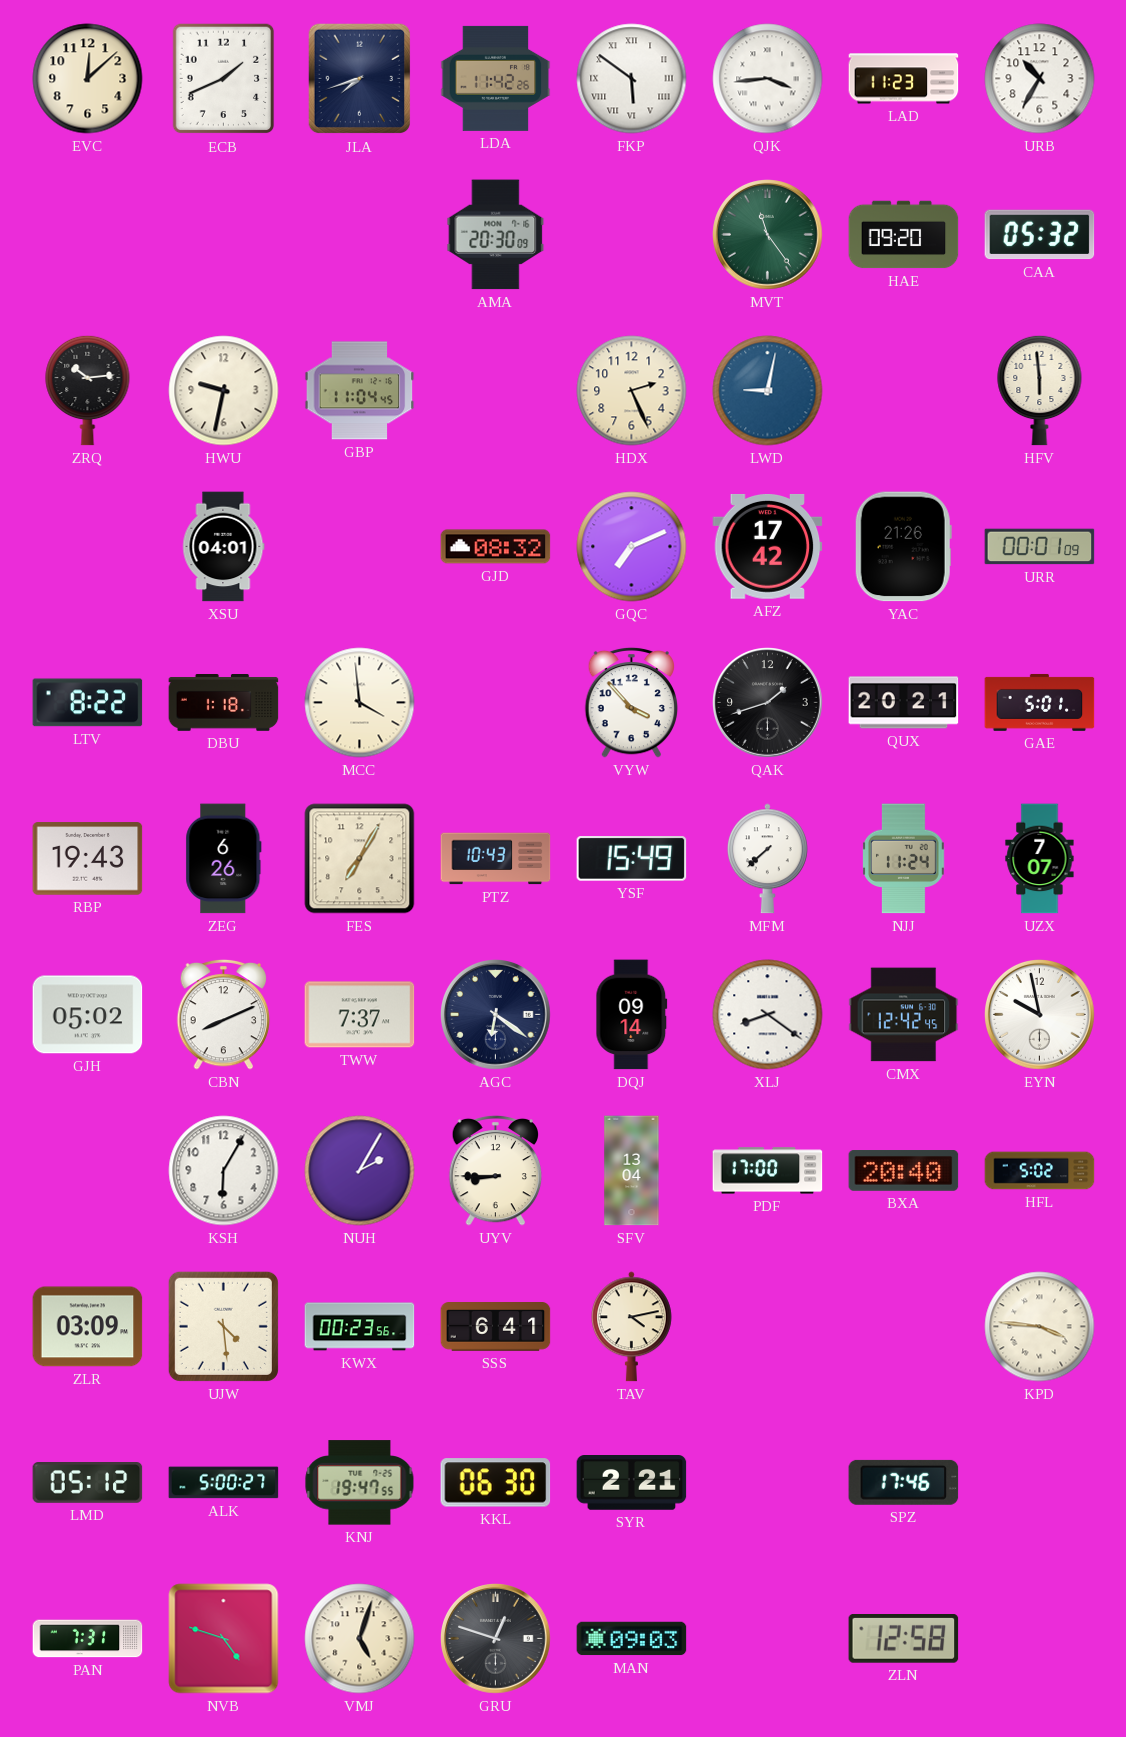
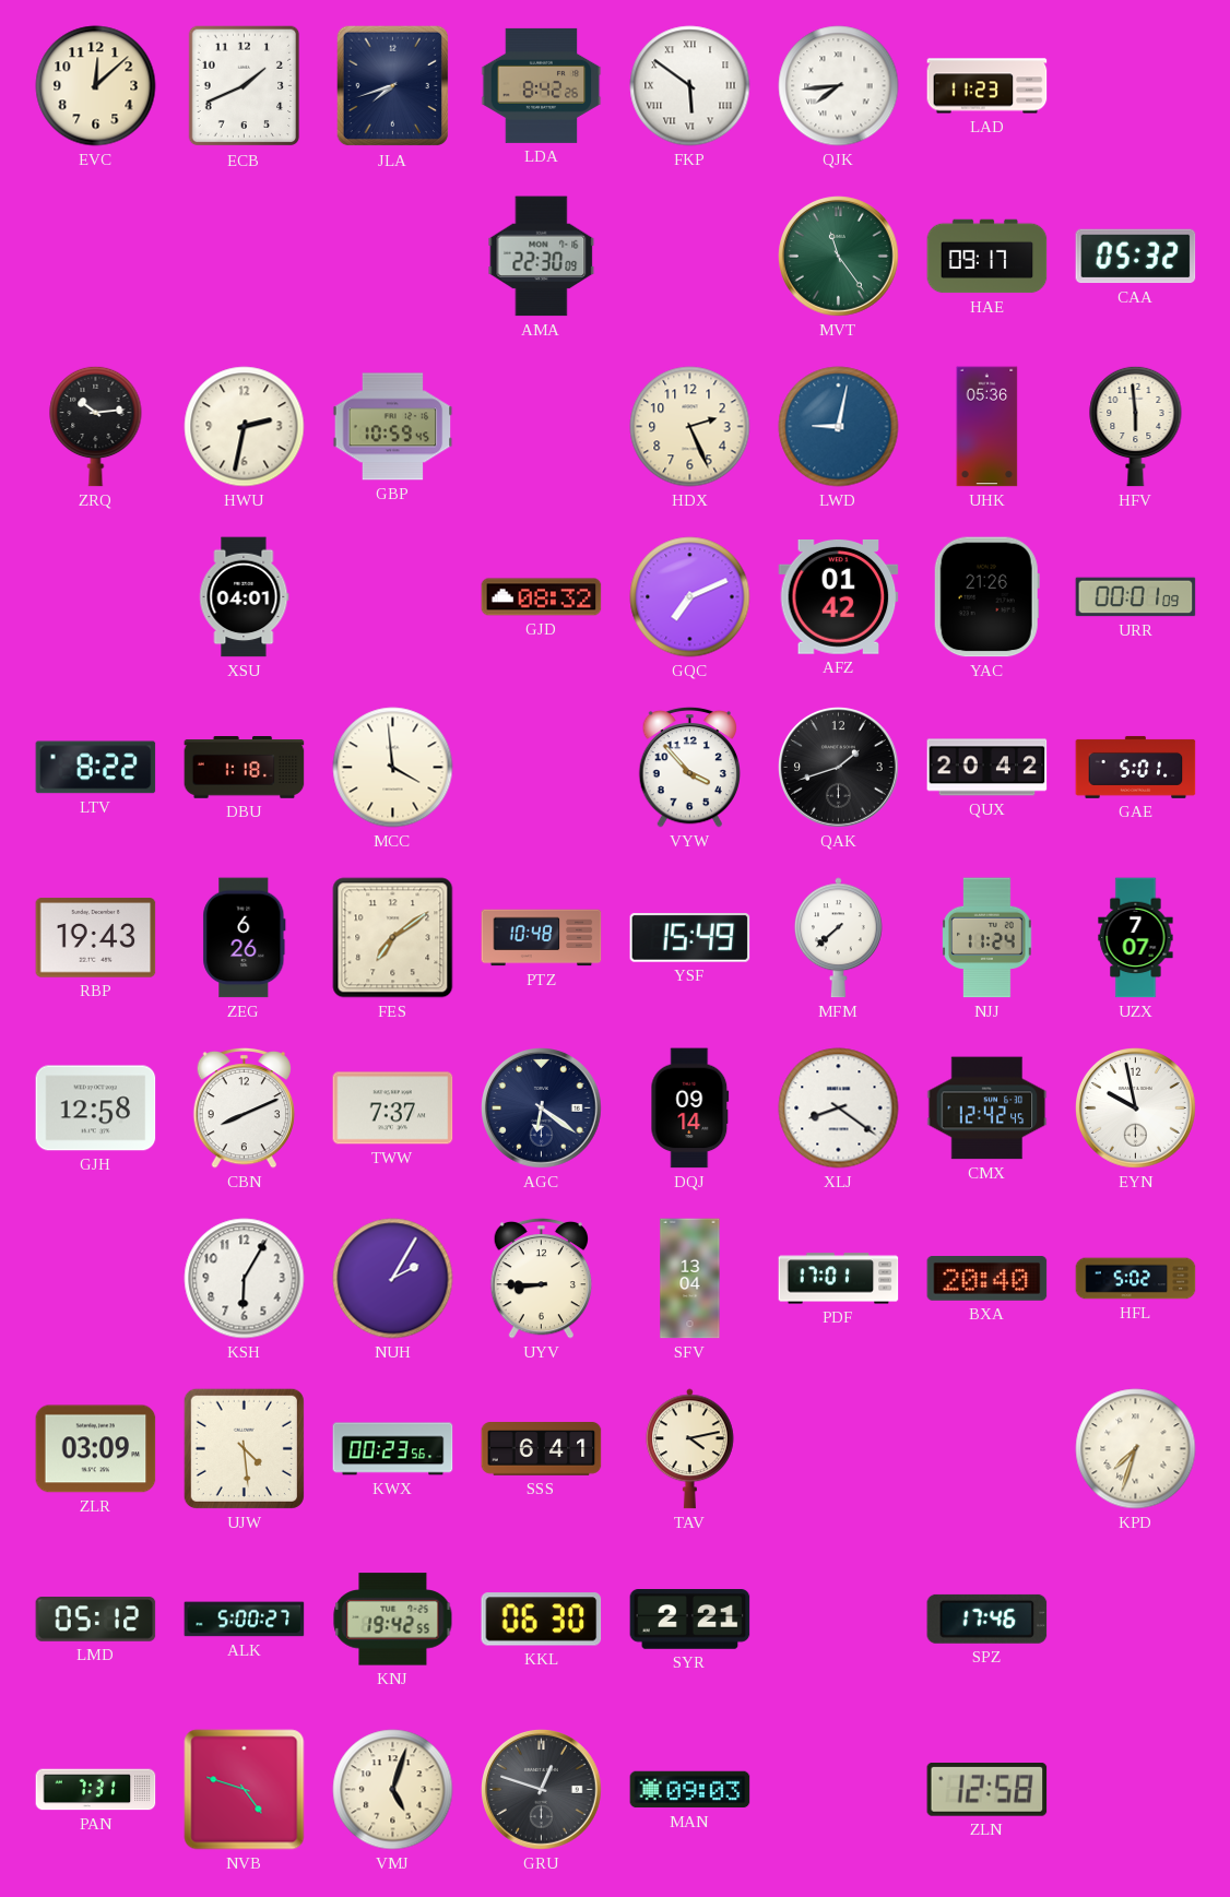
LDA: 11:42 -> 8:42
QJK: 3:44 -> 7:44
URB: 10:35 -> none
AMA: 20:30 -> 22:30
HAE: 09:20 -> 09:17
HWU: 9:32 -> 2:32
GBP: 11:04 -> 10:59
UHK: none -> 05:36
AFZ: 17:42 -> 01:42
QUX: 20:21 -> 20:42
FES: 7:05 -> 7:09
PTZ: 10:43 -> 10:48
GJH: 05:02 -> 12:58
PDF: 17:00 -> 17:01
KPD: 3:46 -> 7:33
KNJ: 19:47 -> 19:42
